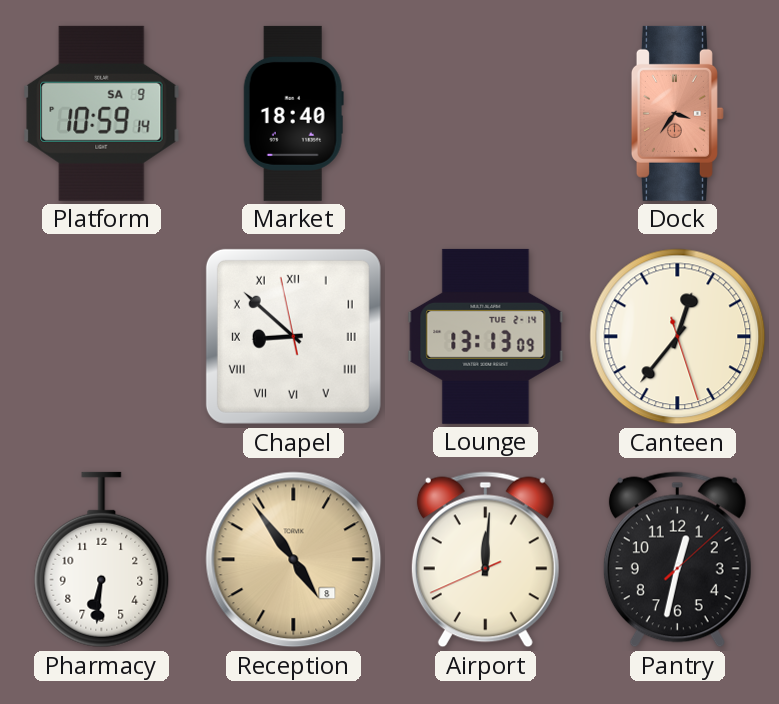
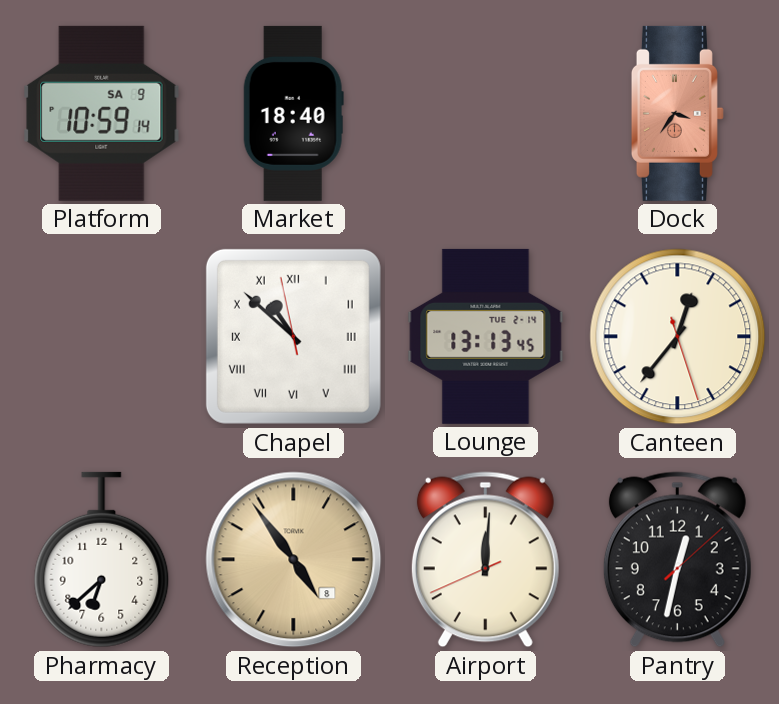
Chapel: 8:51 -> 10:51
Lounge: 13:13:09 -> 13:13:45
Pharmacy: 6:31 -> 6:38
